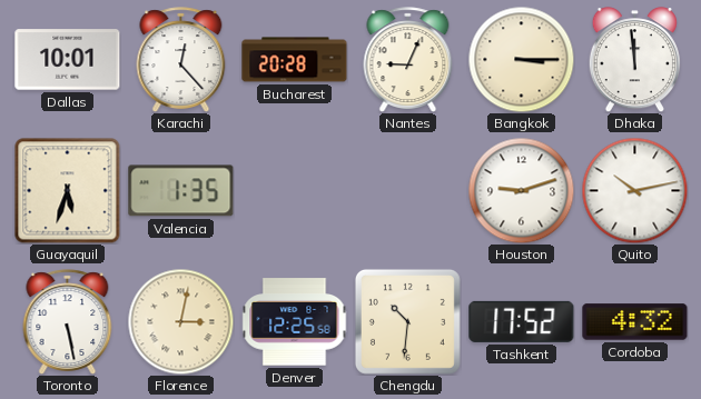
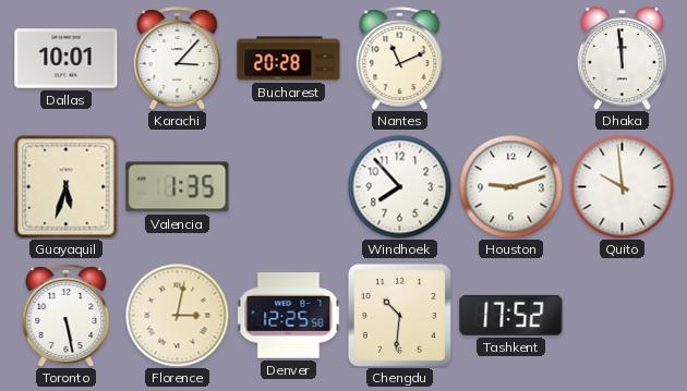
Karachi: 12:23 -> 3:07
Nantes: 9:04 -> 11:11
Bangkok: 3:15 -> none
Windhoek: none -> 7:53
Quito: 10:13 -> 9:59
Cordoba: 4:32 -> none
